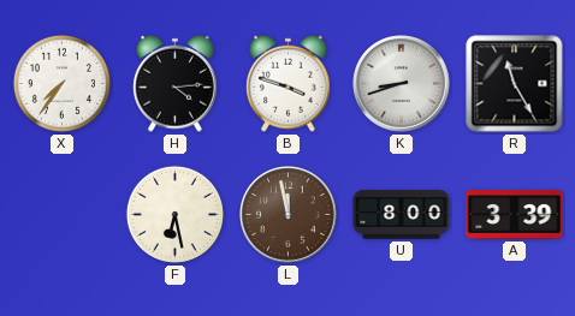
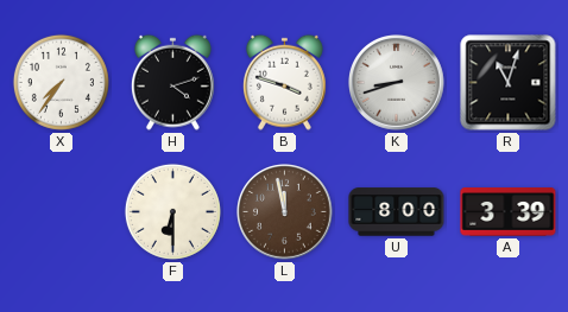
H: 4:14 -> 4:12
R: 11:25 -> 11:03
F: 6:28 -> 6:30
